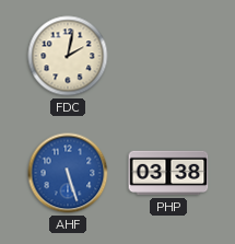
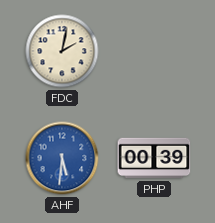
AHF: 5:27 -> 5:31
PHP: 03:38 -> 00:39
